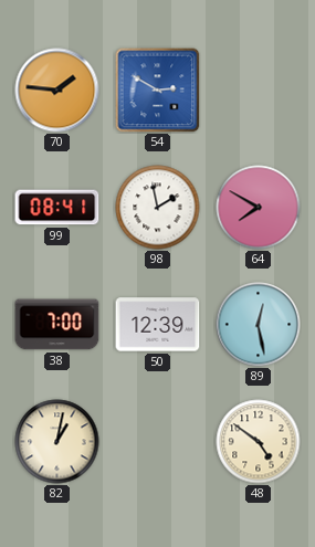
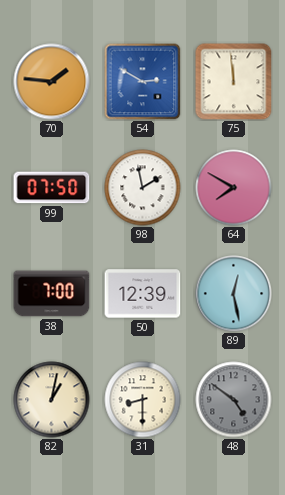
75: none -> 11:59
99: 08:41 -> 07:50
31: none -> 8:30
48 dial: cream -> grey
